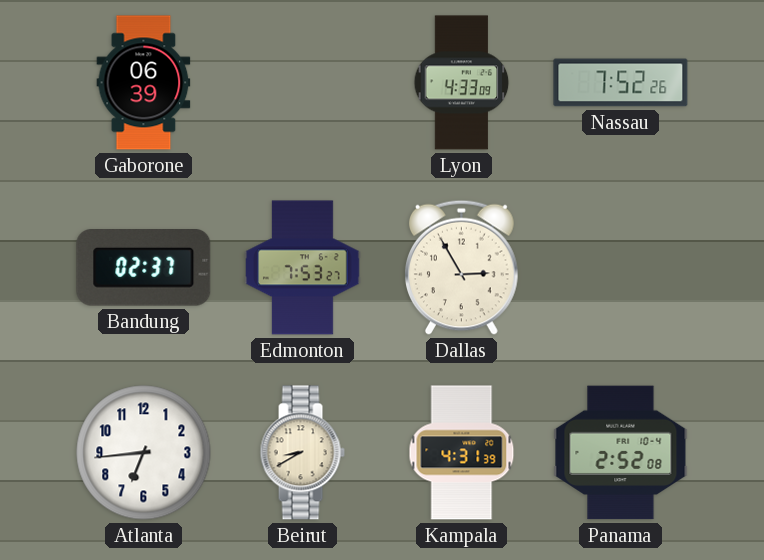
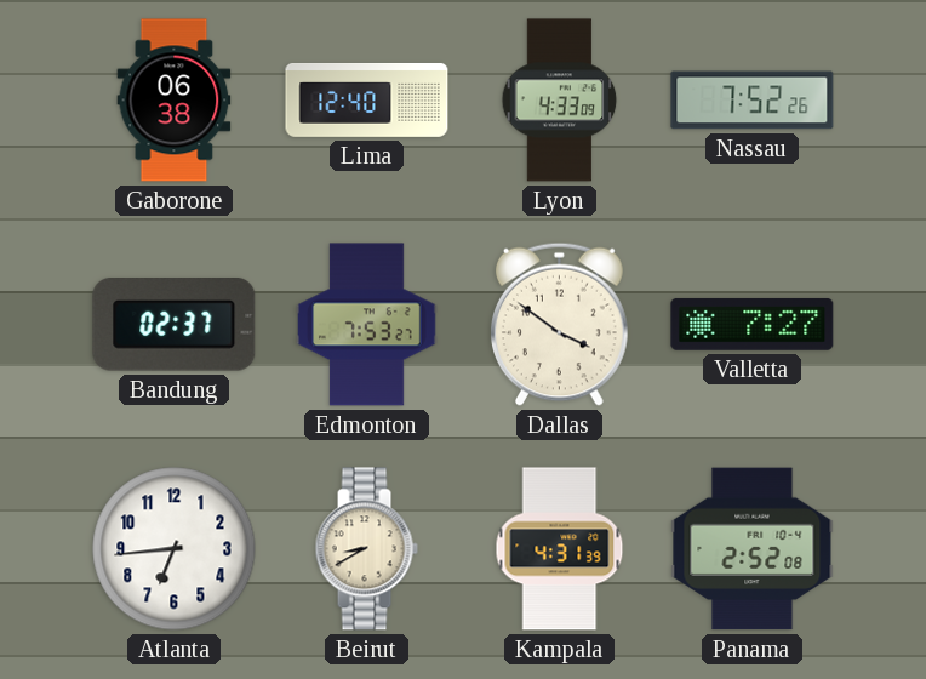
Gaborone: 06:39 -> 06:38
Lima: none -> 12:40
Dallas: 2:55 -> 3:51
Valletta: none -> 7:27
